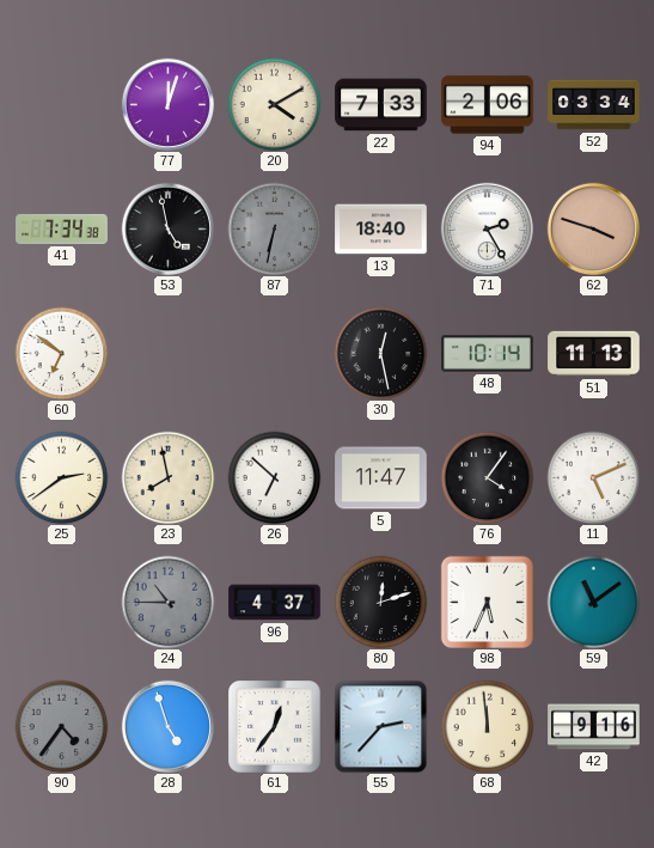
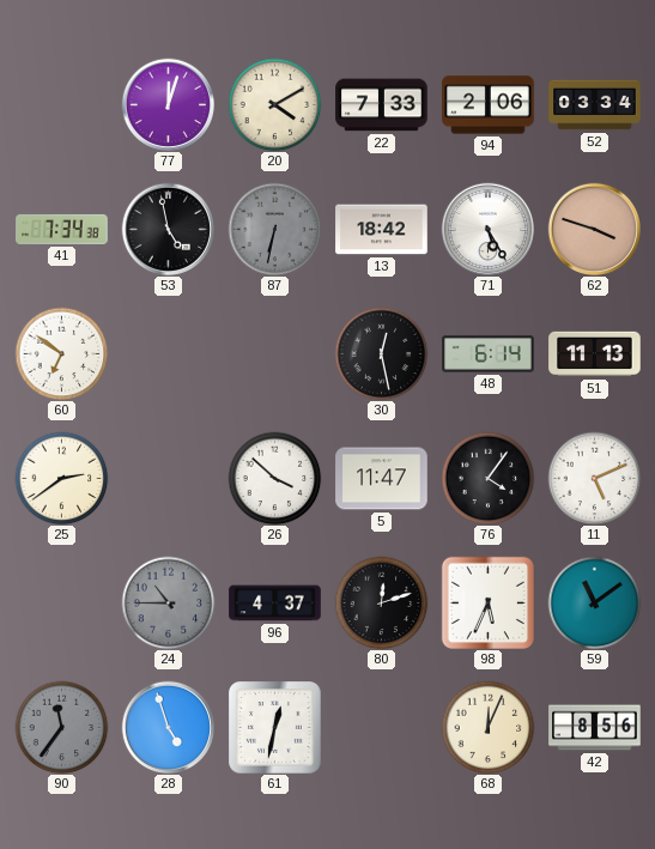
13: 18:40 -> 18:42
71: 2:25 -> 5:25
48: 10:14 -> 6:14
23: 7:58 -> none
26: 6:52 -> 3:52
90: 4:36 -> 11:36
61: 12:36 -> 12:32
55: 2:37 -> none
68: 11:59 -> 12:04
42: 9:16 -> 8:56
